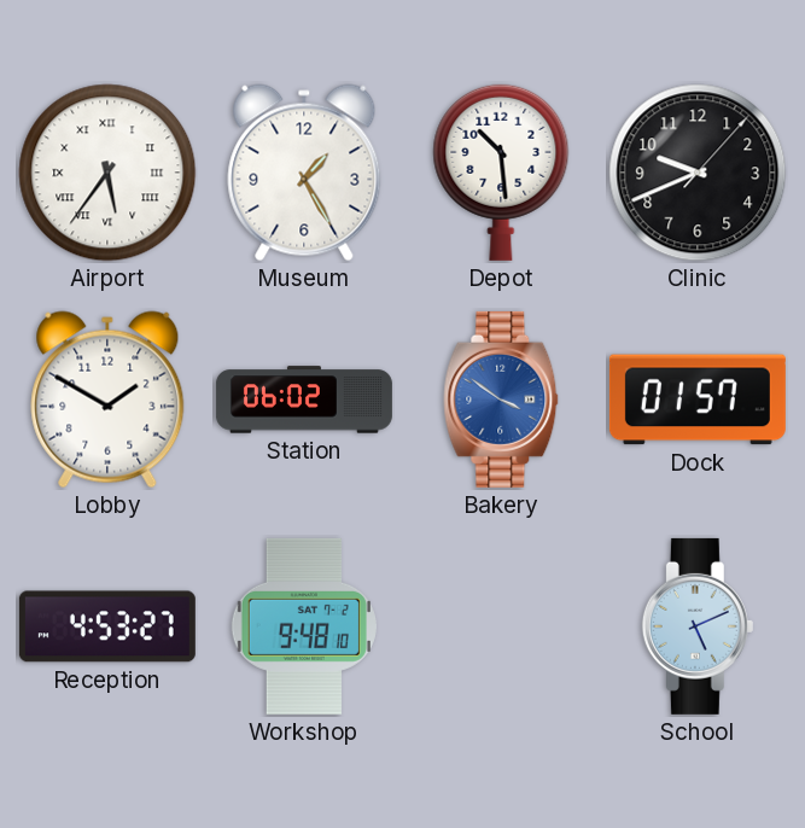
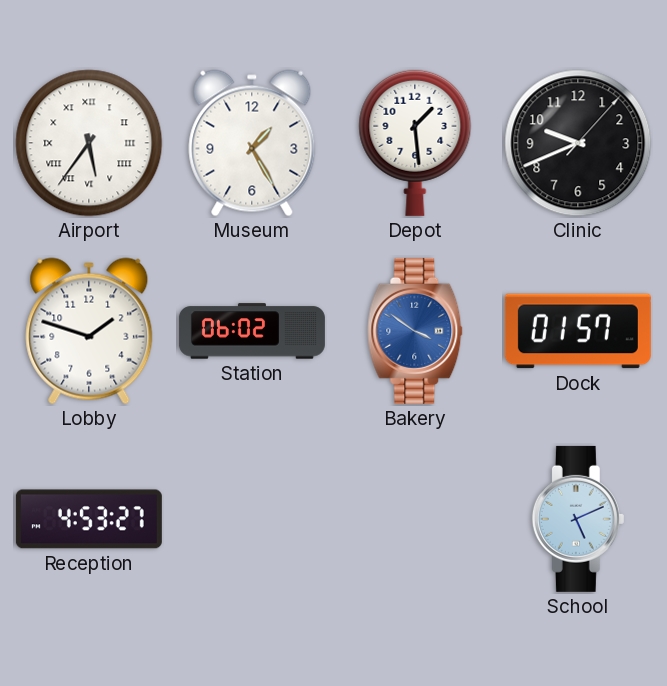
Depot: 10:29 -> 1:29
Lobby: 1:50 -> 1:48
Workshop: 9:48 -> none
